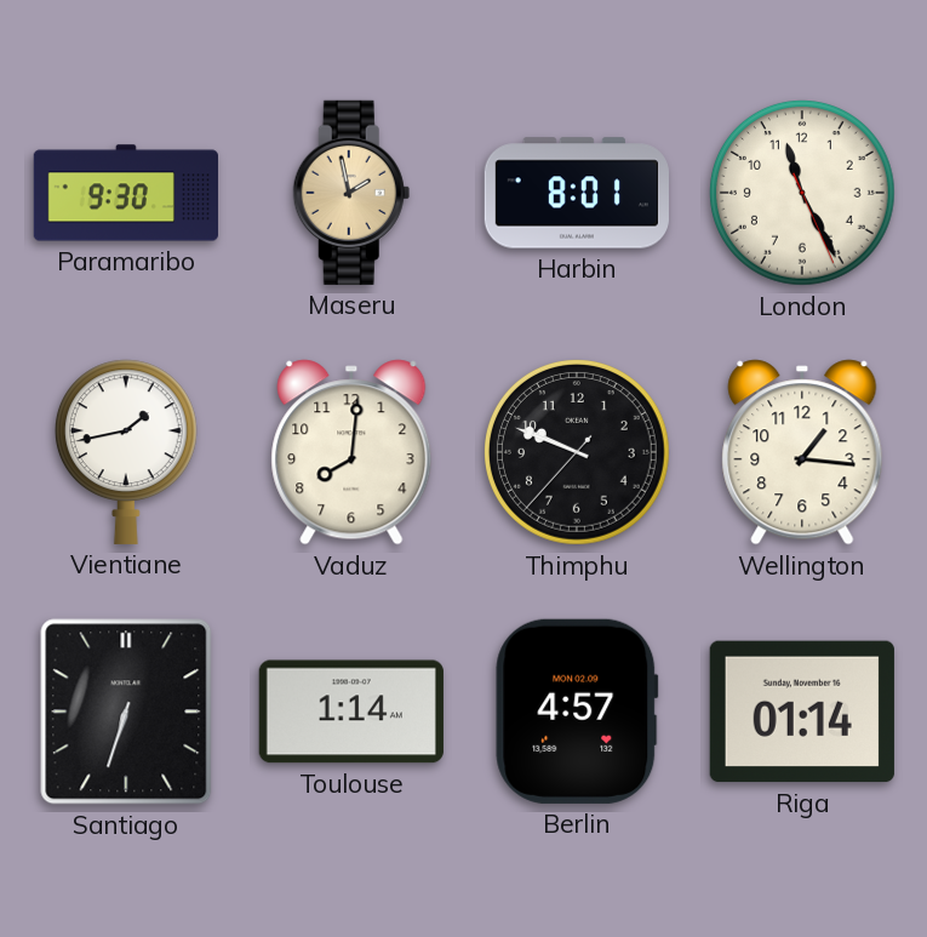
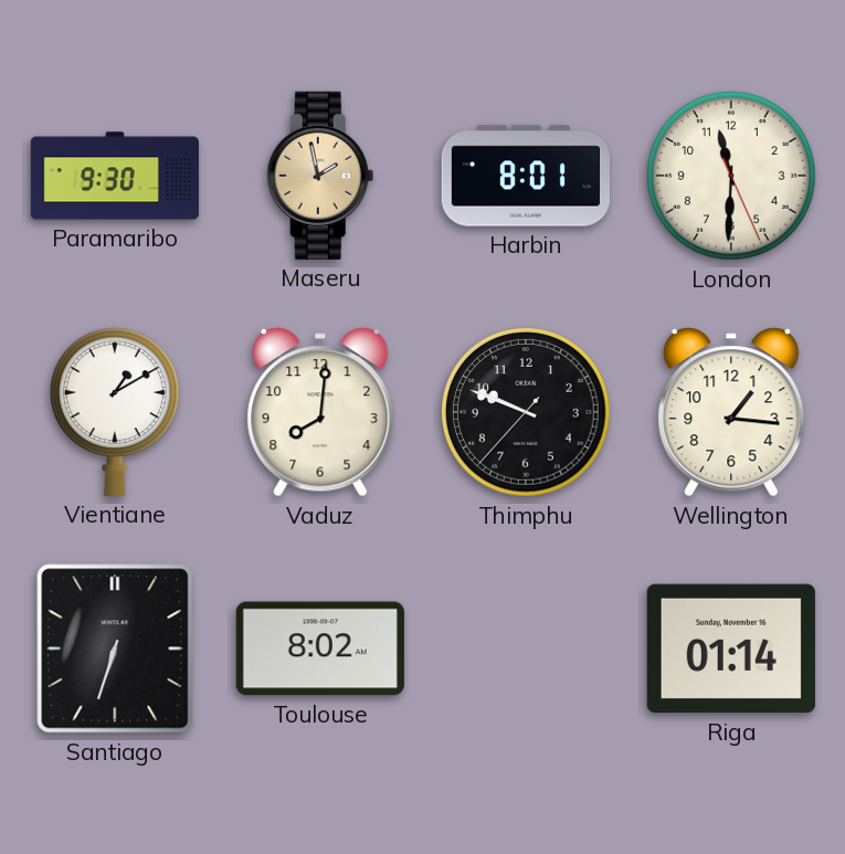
London: 11:25 -> 11:30
Vientiane: 1:43 -> 1:10
Toulouse: 1:14 -> 8:02
Berlin: 4:57 -> none
